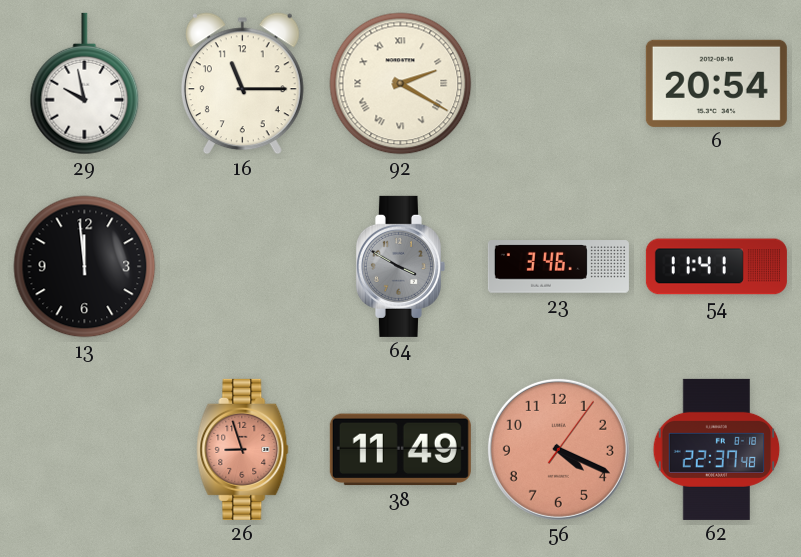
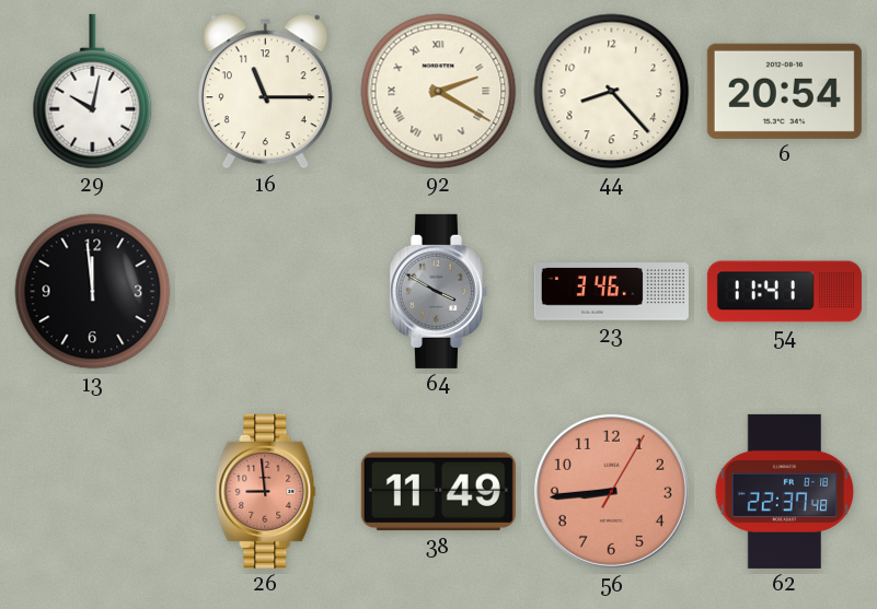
29: 9:58 -> 10:02
44: none -> 8:23
26: 8:57 -> 8:59
56: 4:19 -> 8:44
